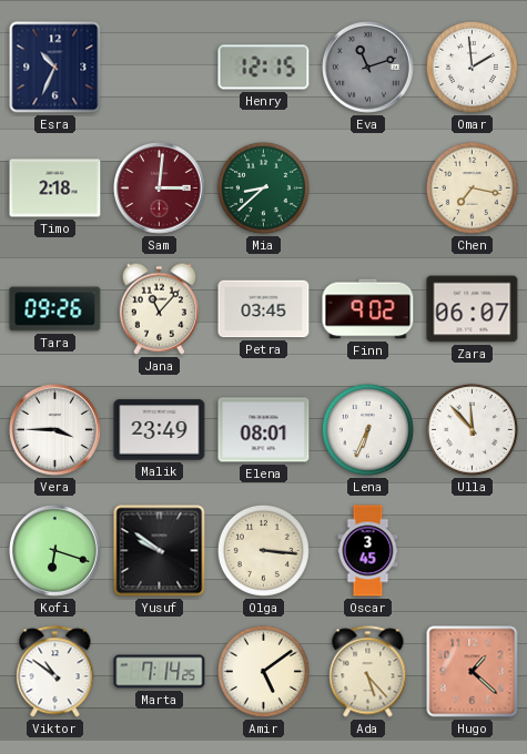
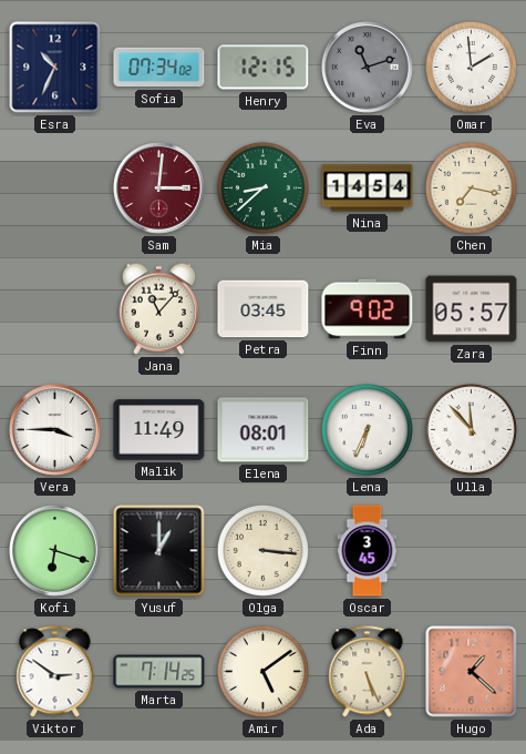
Sofia: none -> 07:34
Timo: 2:18 -> none
Nina: none -> 14:54
Tara: 09:26 -> none
Zara: 06:07 -> 05:57
Malik: 23:49 -> 11:49
Yusuf: 9:51 -> 1:00
Viktor: 10:51 -> 2:51
Ada: 5:23 -> 5:26
